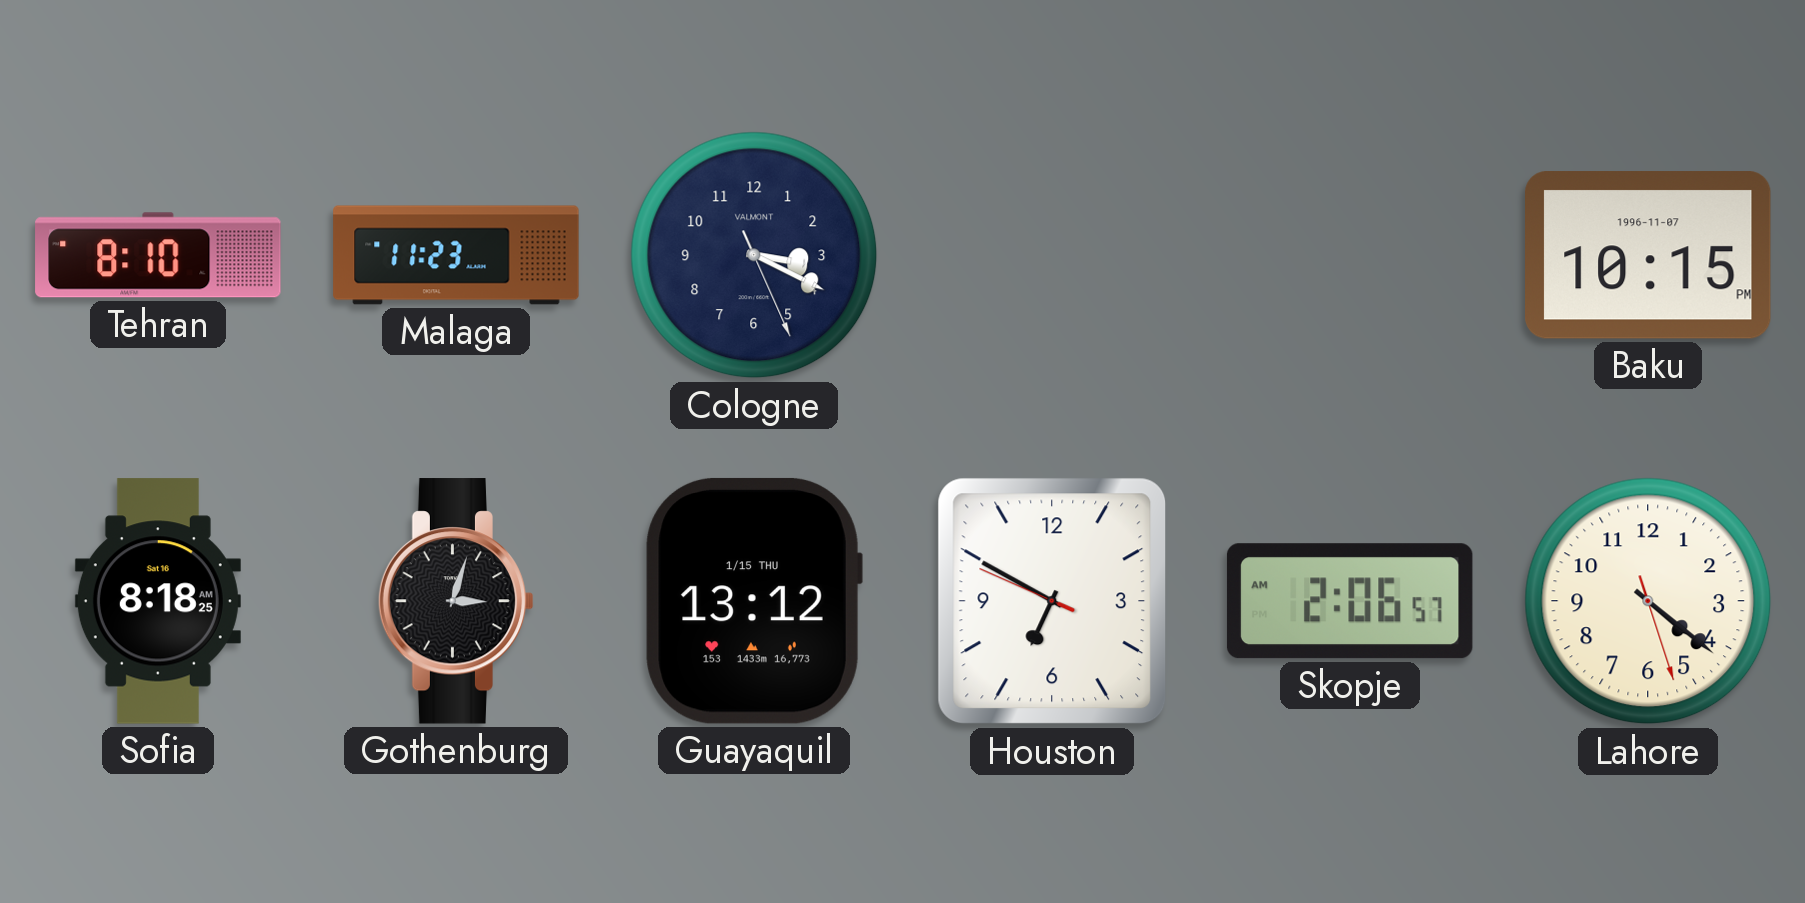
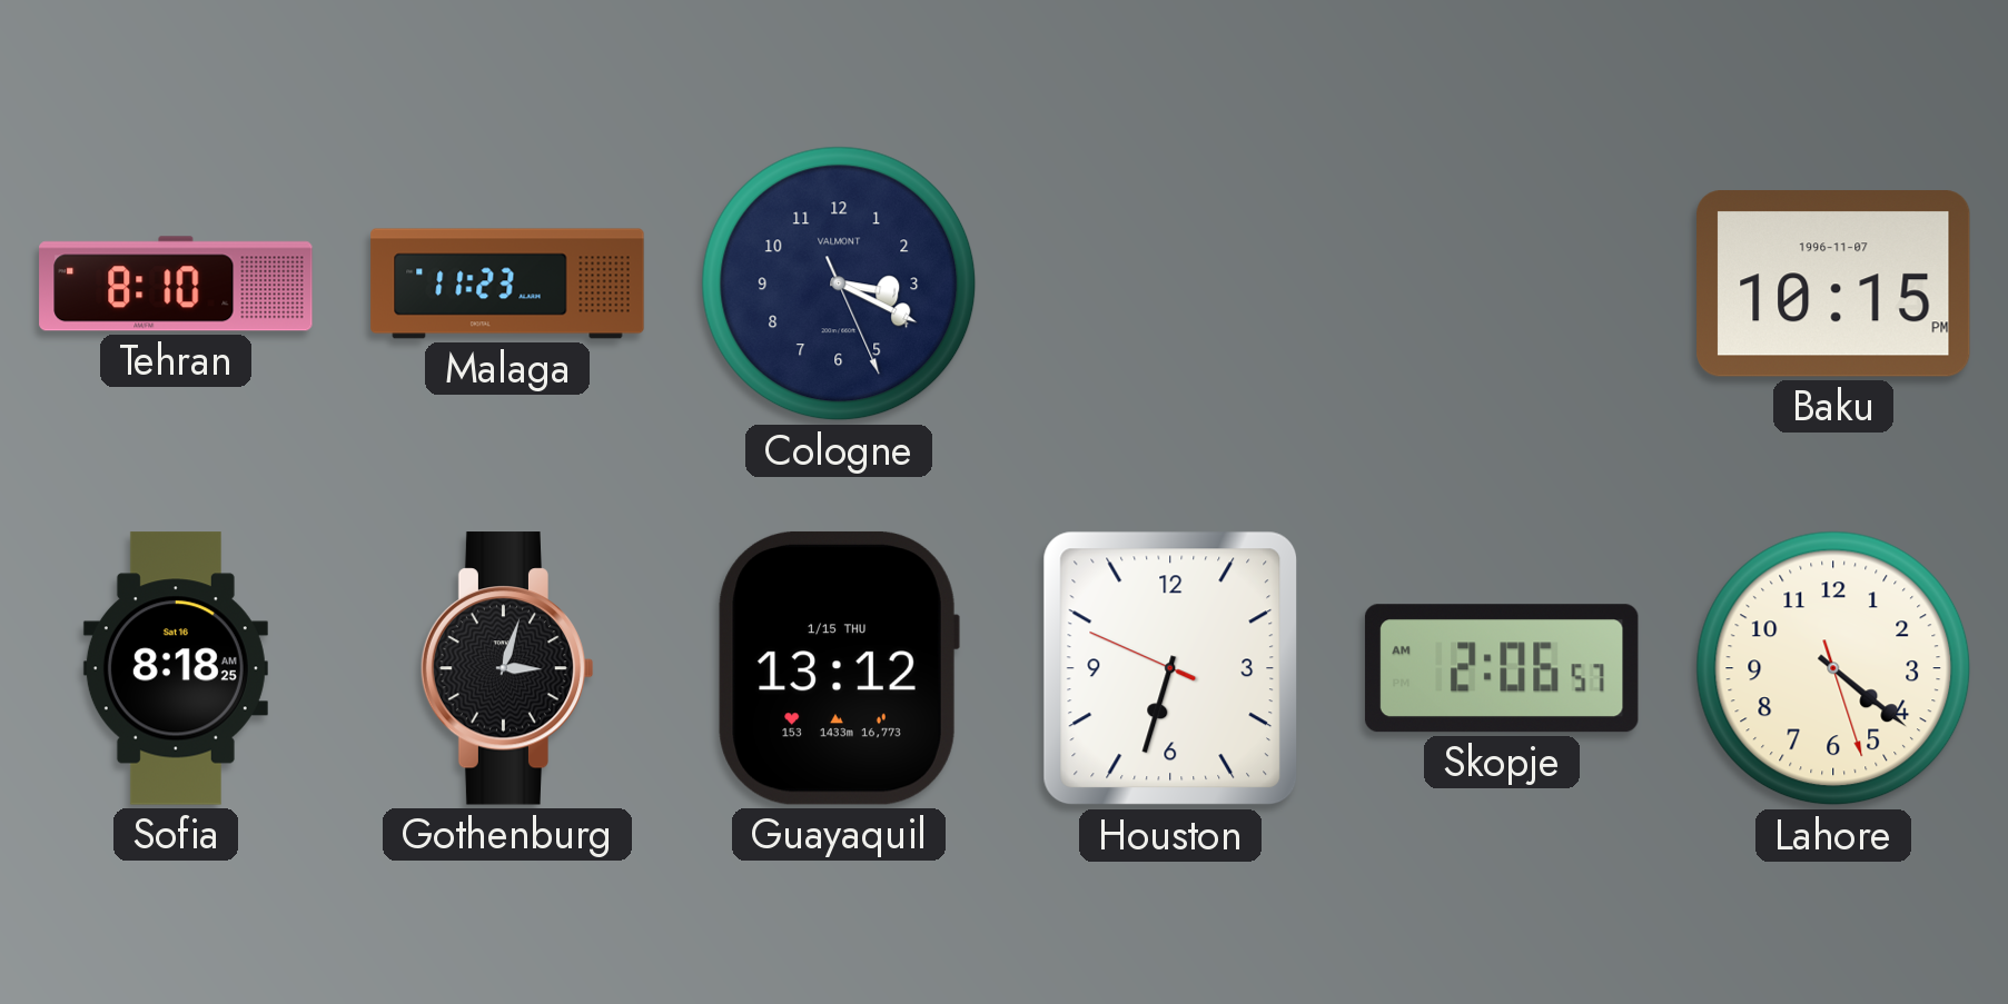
Houston: 6:49 -> 6:32
